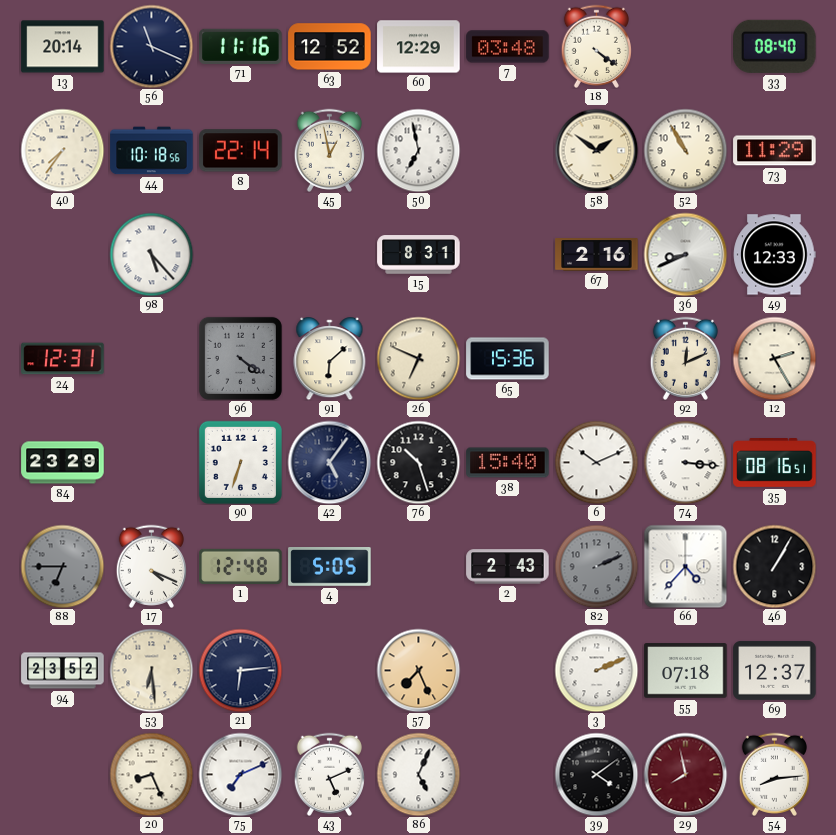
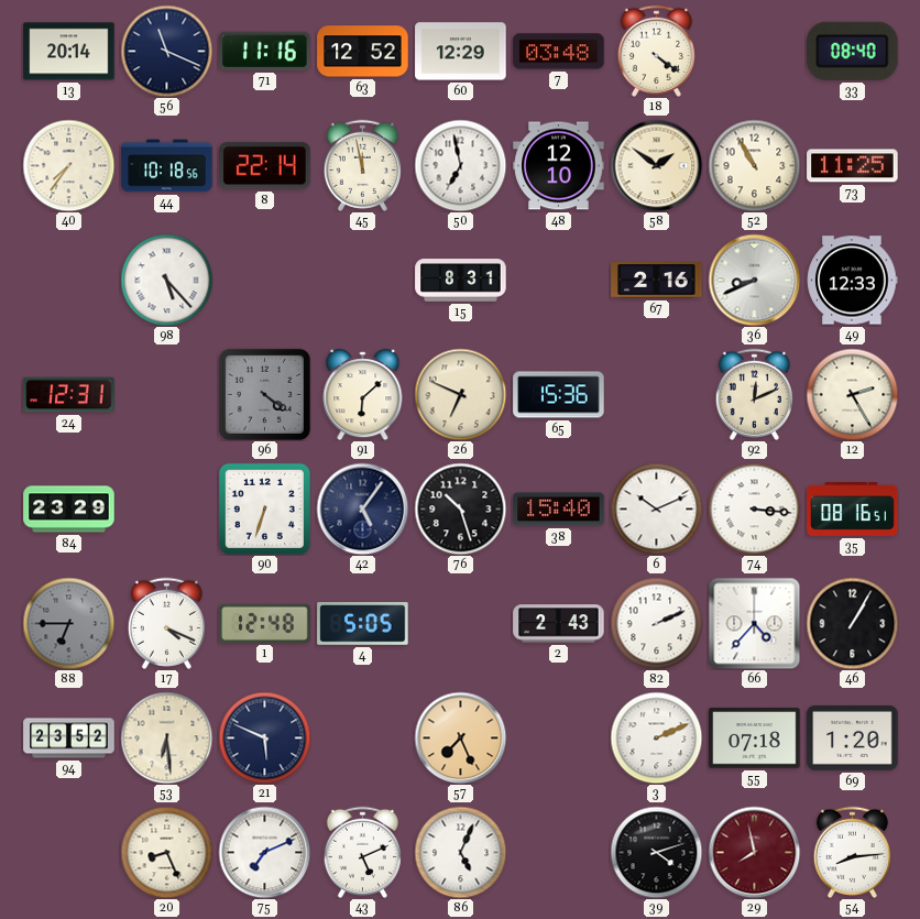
45: 12:58 -> 11:58
48: none -> 12:10
73: 11:29 -> 11:25
82 dial: grey -> white
21: 6:14 -> 5:49
69: 12:37 -> 1:20
39: 4:09 -> 4:12
